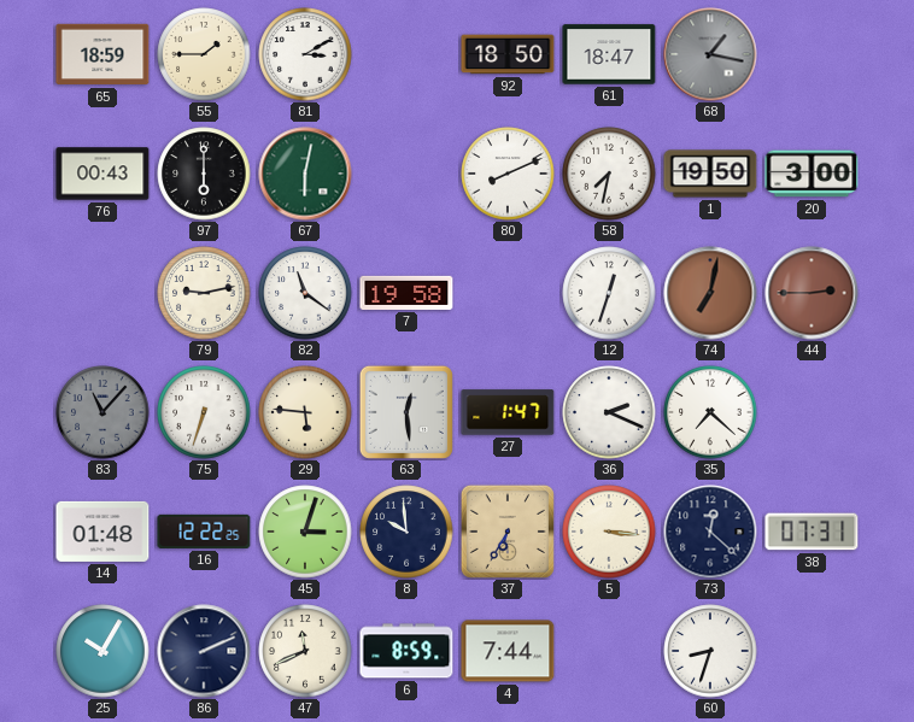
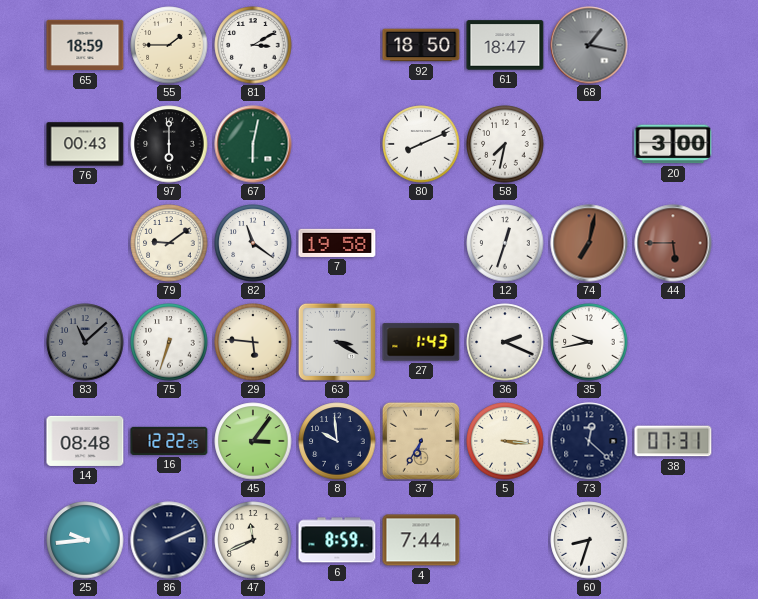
1: 19:50 -> none
79: 9:13 -> 9:09
44: 2:45 -> 5:45
83: 11:07 -> 11:08
63: 12:29 -> 3:20
27: 1:47 -> 1:43
35: 7:22 -> 9:43
14: 01:48 -> 08:48
45: 3:03 -> 3:06
25: 10:05 -> 9:44
